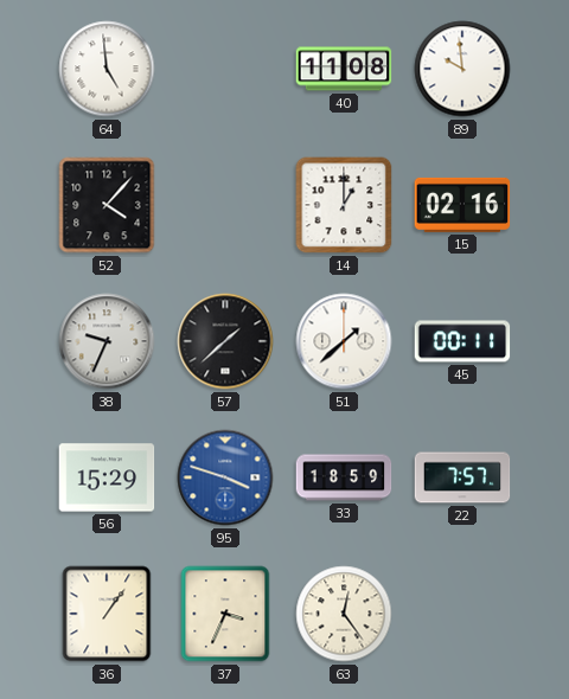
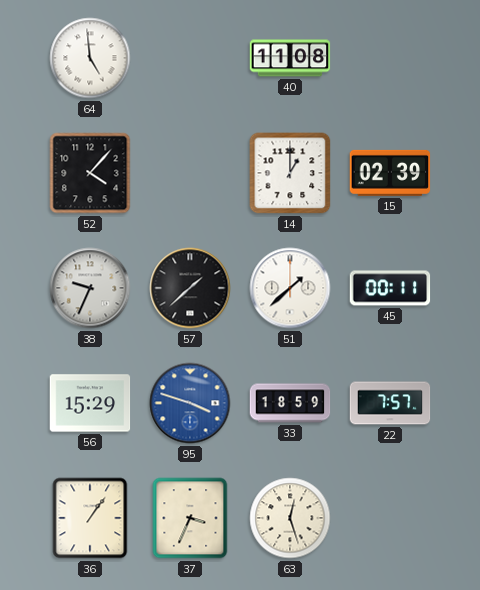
89: 9:59 -> none
15: 02:16 -> 02:39
63: 12:24 -> 12:27
